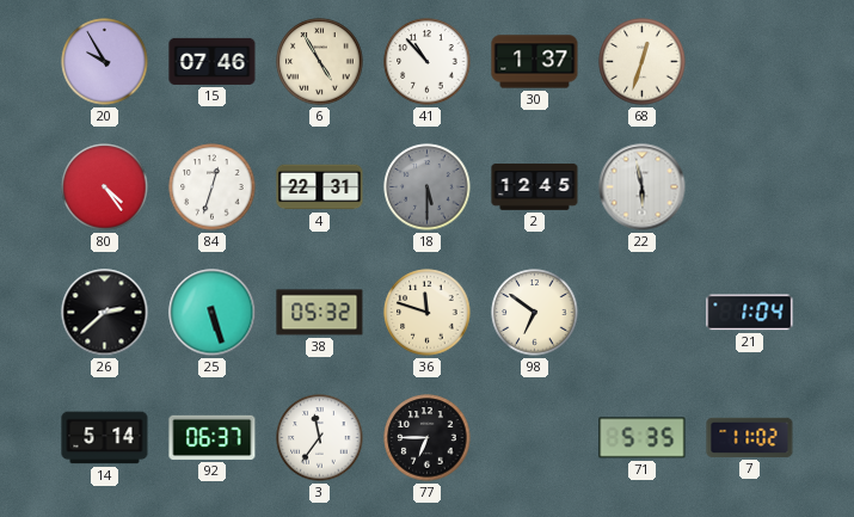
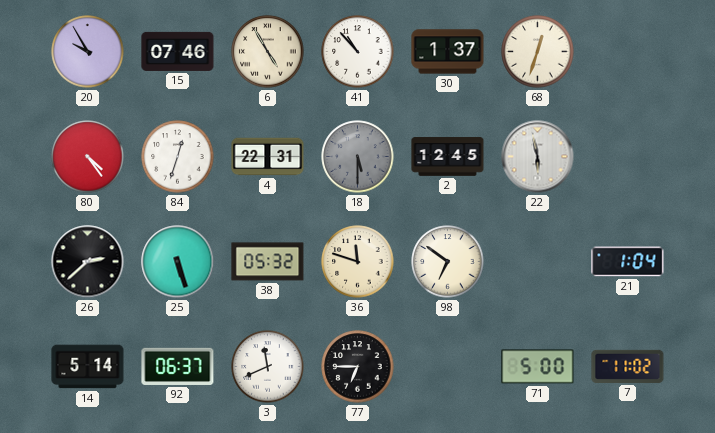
3: 11:36 -> 11:41
71: 5:35 -> 5:00
